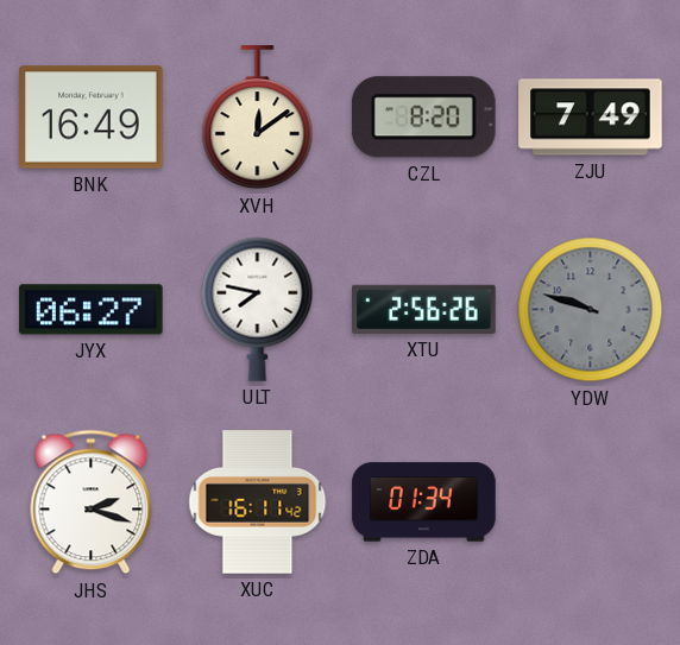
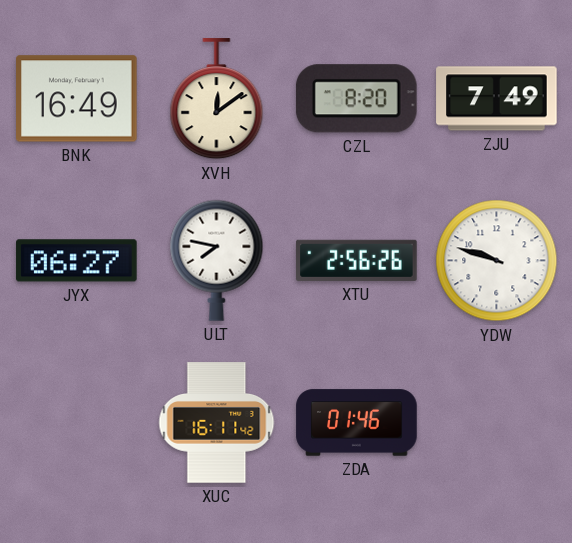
YDW dial: grey -> white
JHS: 2:18 -> none
ZDA: 01:34 -> 01:46
